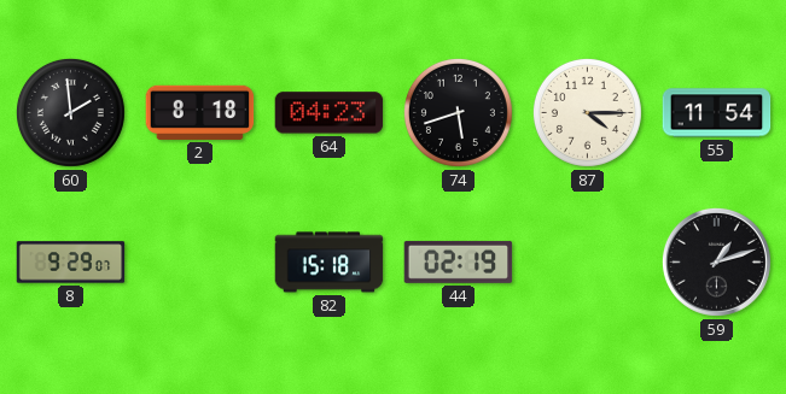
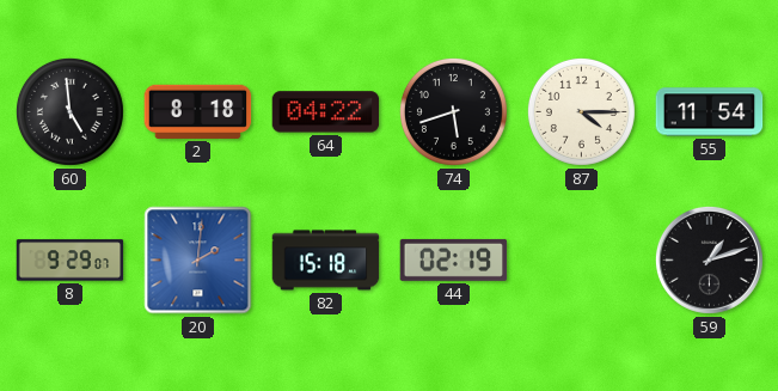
60: 1:59 -> 4:59
64: 04:23 -> 04:22
20: none -> 2:01
